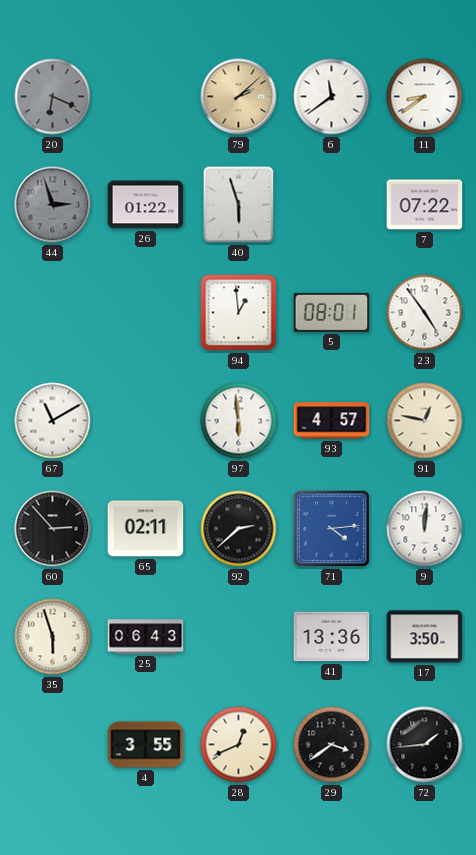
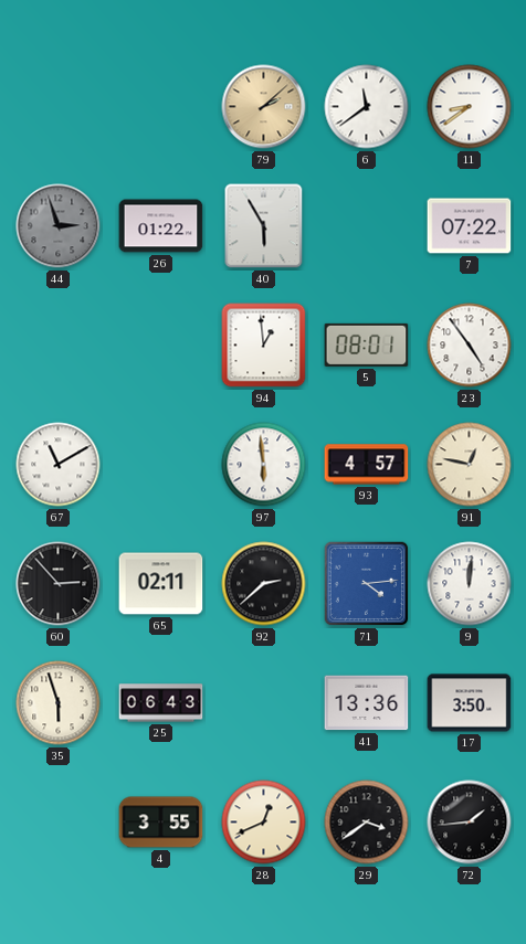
20: 6:19 -> none
40: 5:57 -> 5:55
